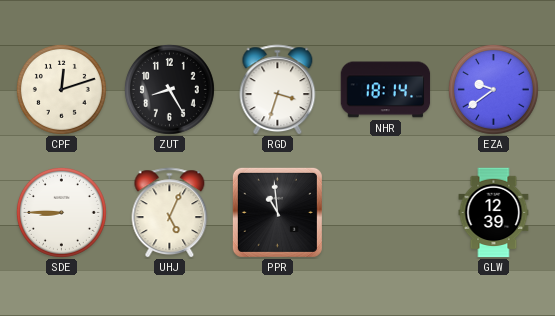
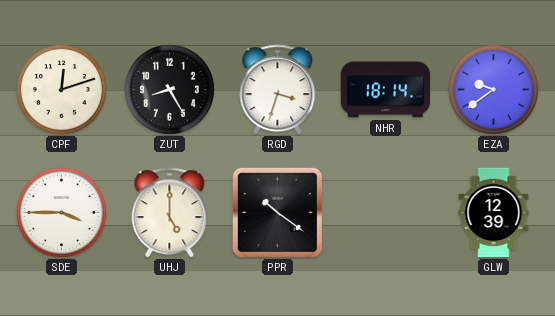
SDE: 8:45 -> 3:45
UHJ: 5:04 -> 5:00
PPR: 10:59 -> 10:21
